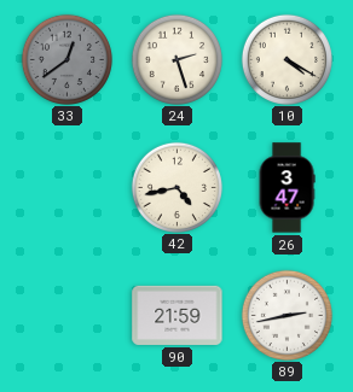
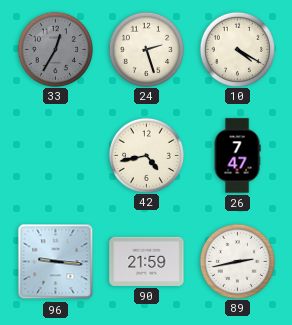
33: 12:39 -> 12:35
26: 3:47 -> 7:47
96: none -> 9:16
